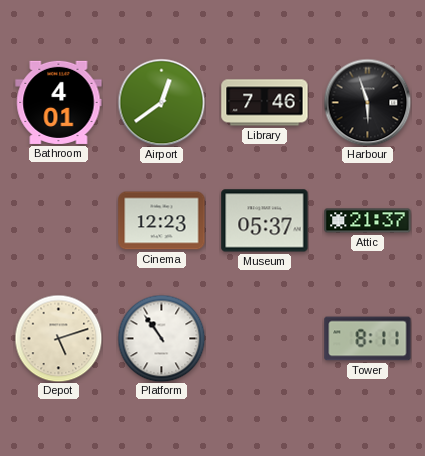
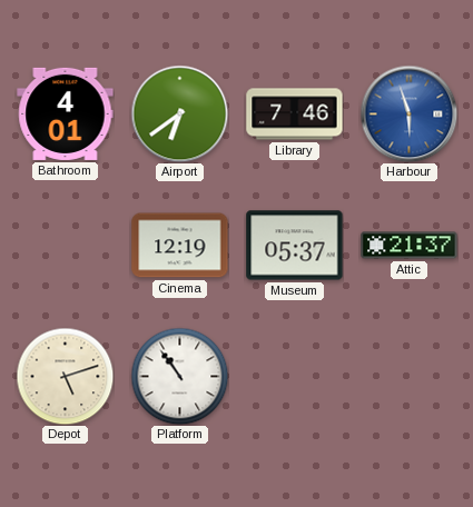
Airport: 12:39 -> 6:39
Harbour dial: black -> blue
Cinema: 12:23 -> 12:19
Tower: 8:11 -> none
